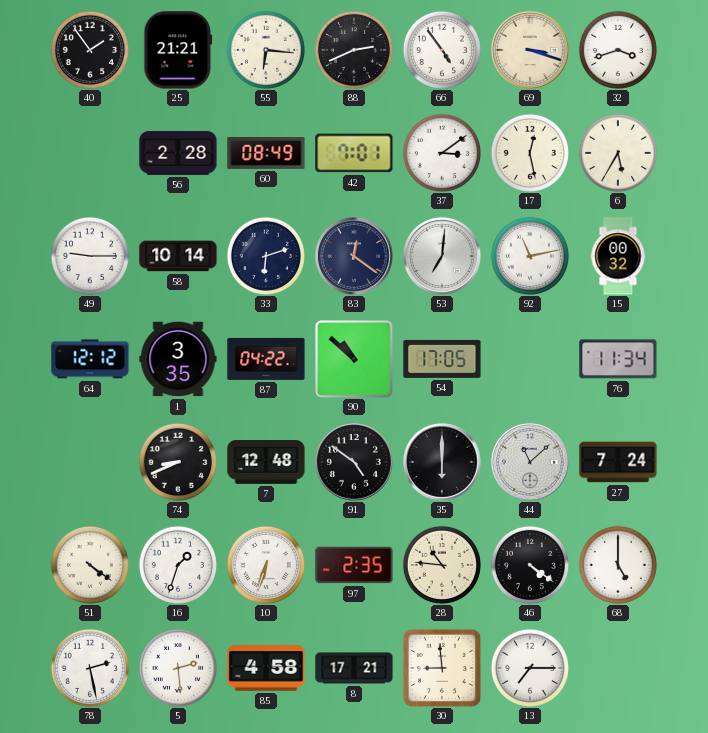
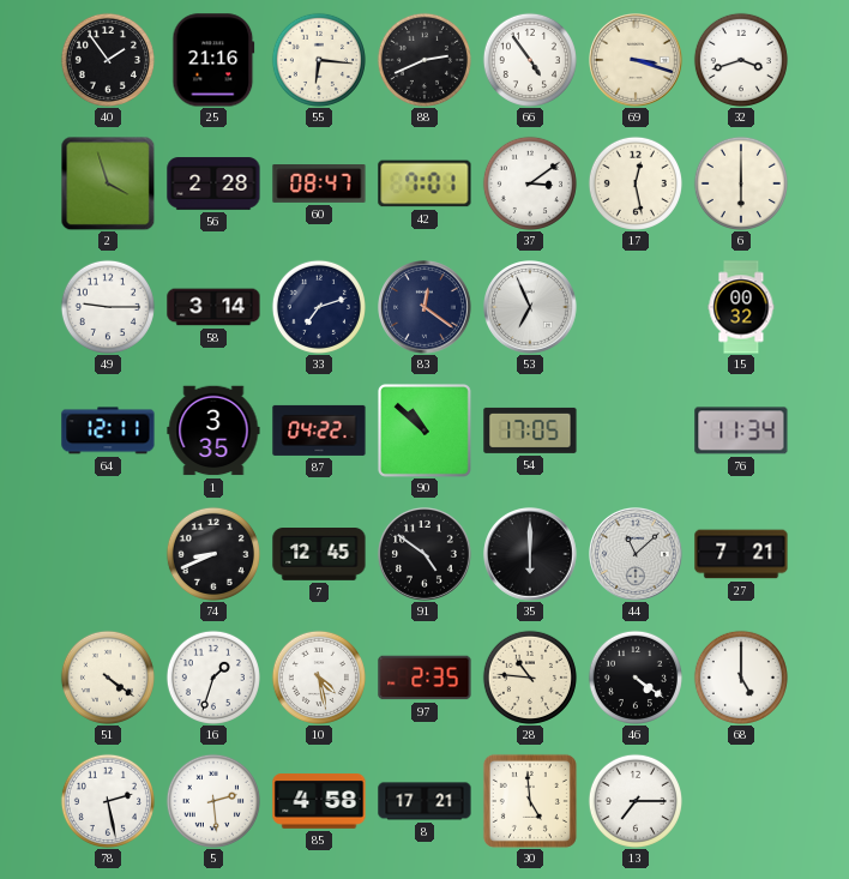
25: 21:21 -> 21:16
2: none -> 3:57
60: 08:49 -> 08:47
6: 5:35 -> 6:00
58: 10:14 -> 3:14
33: 6:12 -> 7:12
53: 7:01 -> 6:56
92: 11:13 -> none
64: 12:12 -> 12:11
7: 12:48 -> 12:45
27: 7:24 -> 7:21
10: 6:33 -> 4:28
30: 8:59 -> 4:59
